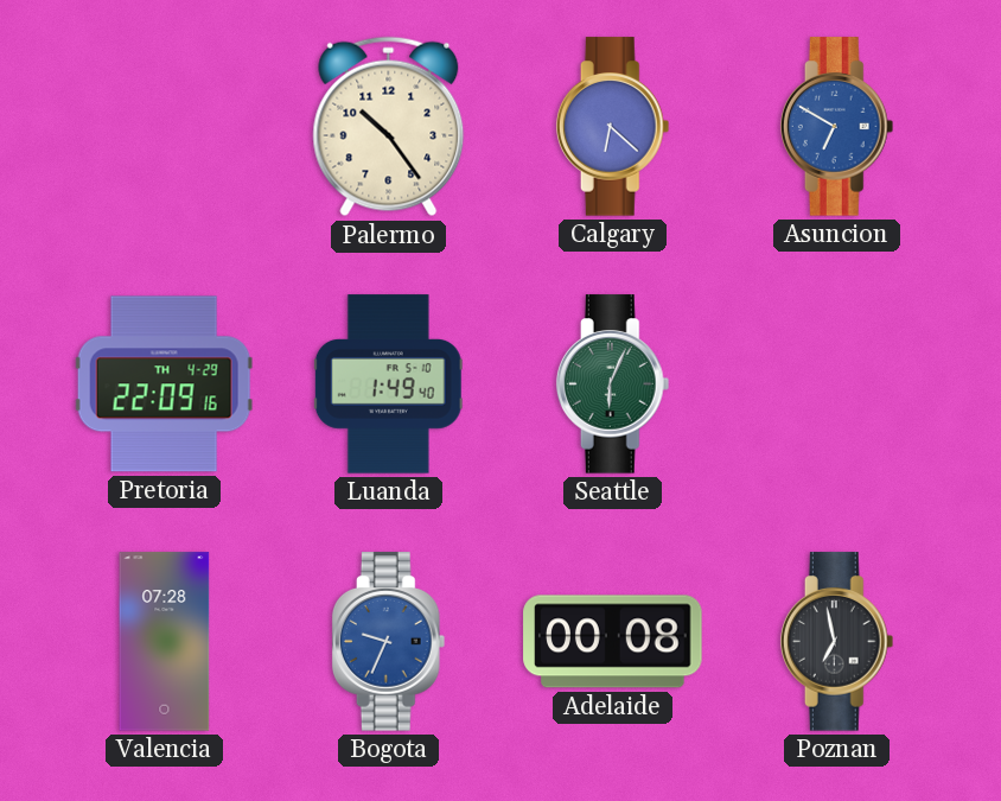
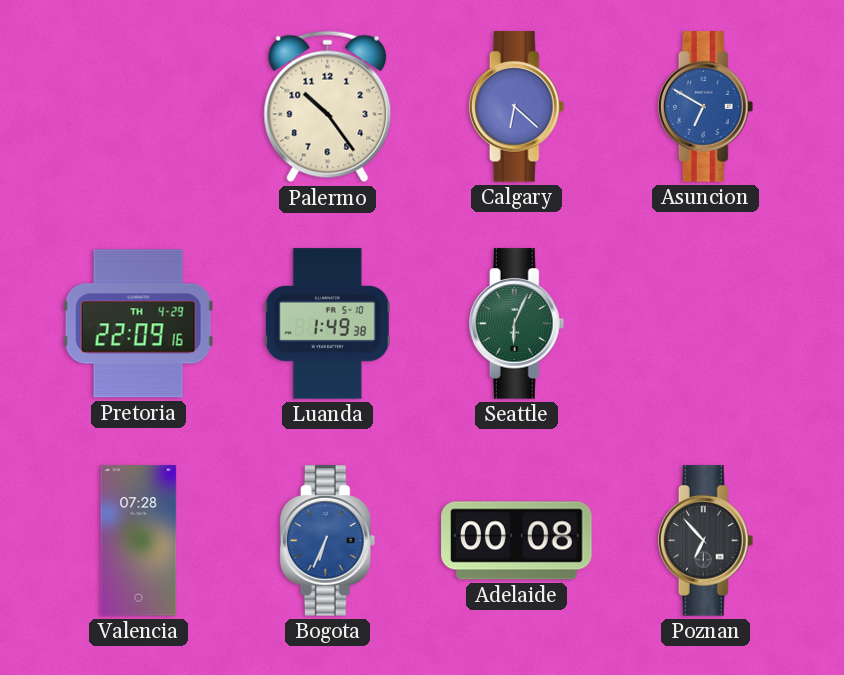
Luanda: 1:49:40 -> 1:49:38
Bogota: 9:34 -> 6:34
Poznan: 6:58 -> 6:53
